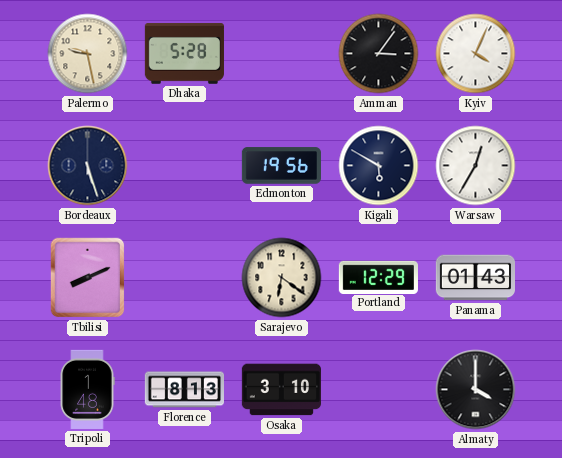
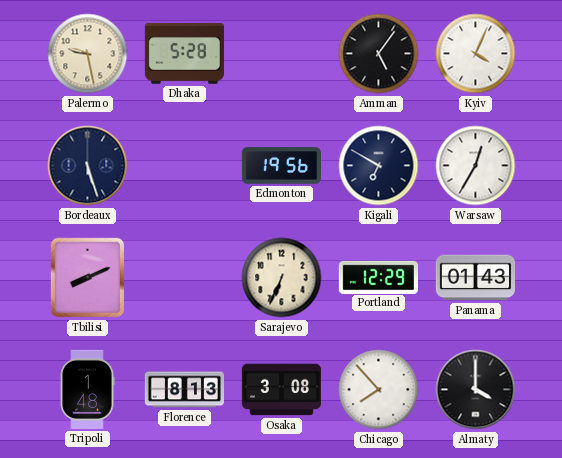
Amman: 3:06 -> 5:06
Kigali: 5:50 -> 6:50
Sarajevo: 6:21 -> 6:34
Osaka: 3:10 -> 3:08
Chicago: none -> 7:53
